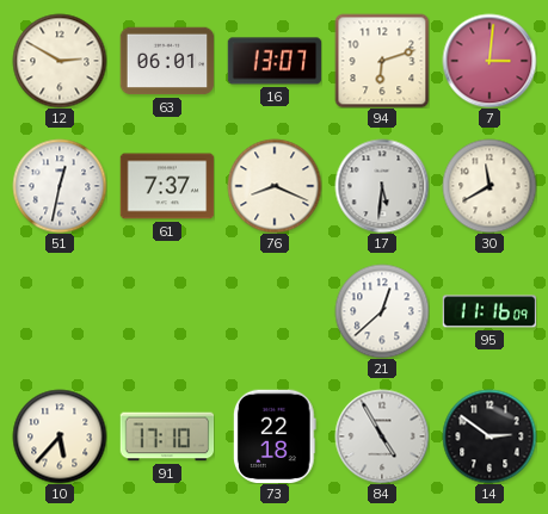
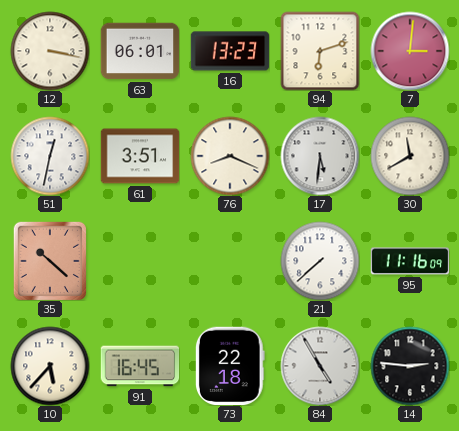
12: 2:50 -> 3:17
16: 13:07 -> 13:23
61: 7:37 -> 3:51
35: none -> 10:22
21: 12:38 -> 7:38
91: 17:10 -> 16:45
14: 2:51 -> 2:46
